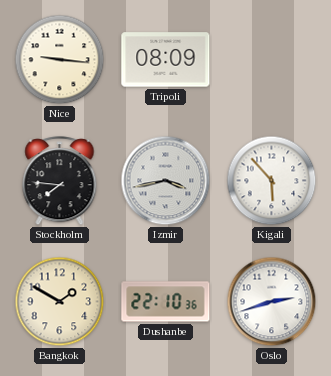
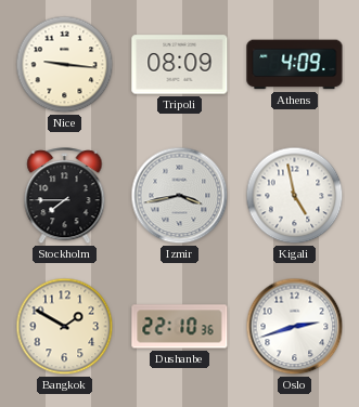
Athens: none -> 4:09
Stockholm: 7:46 -> 7:45
Kigali: 5:53 -> 4:58
